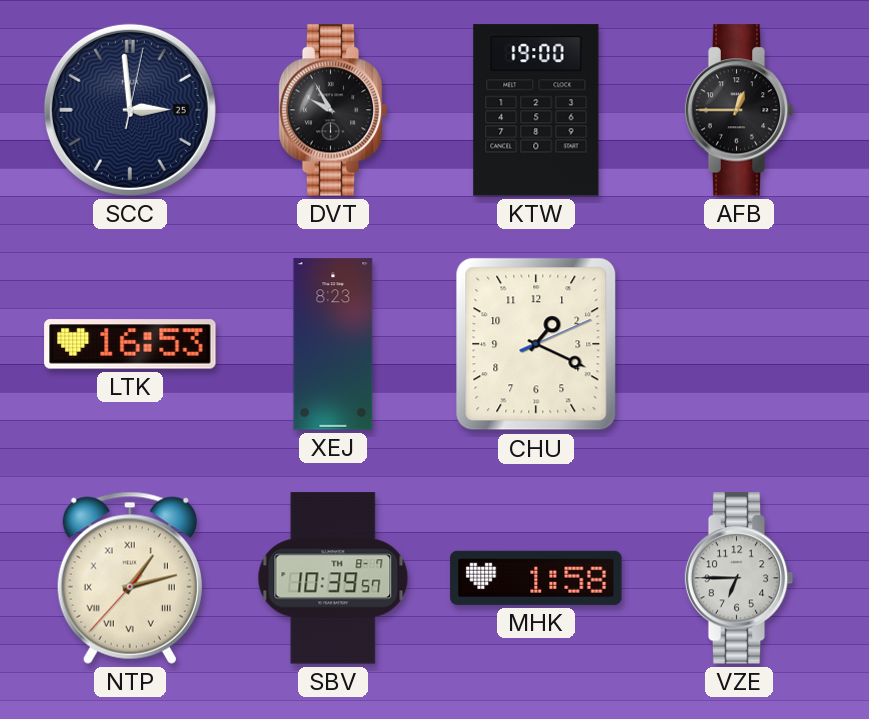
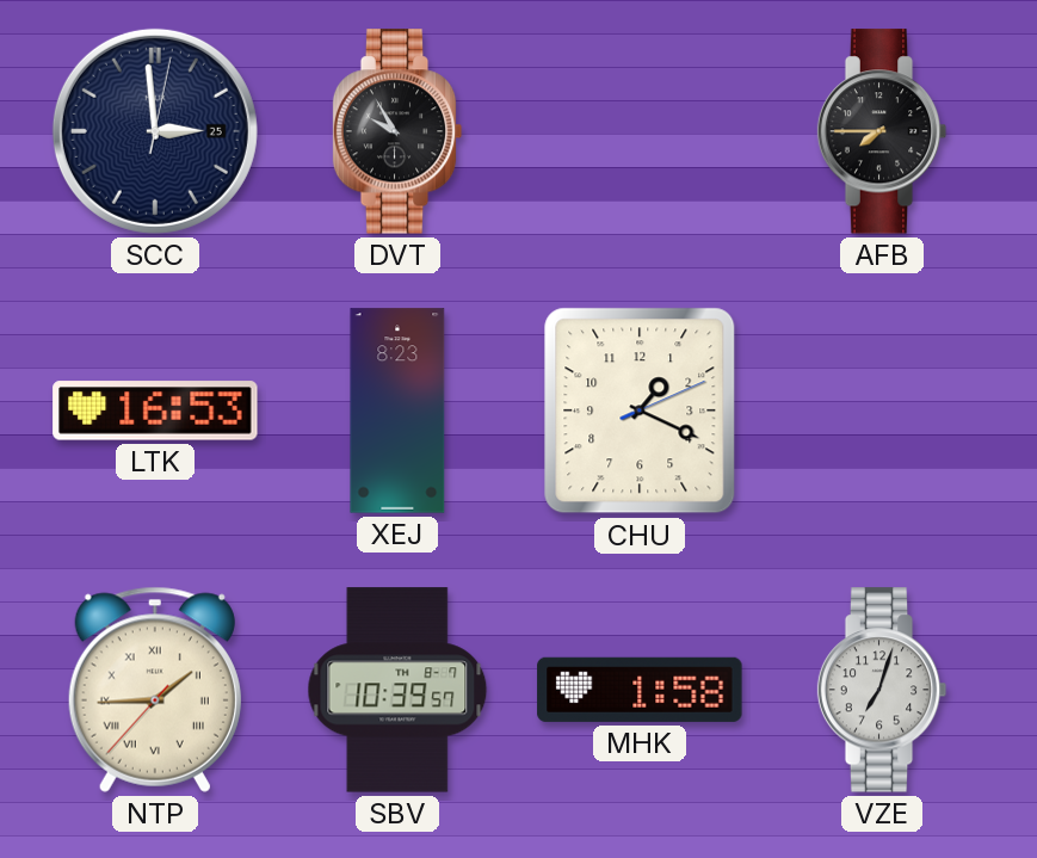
KTW: 19:00 -> none
AFB: 12:45 -> 7:45
NTP: 1:12 -> 1:44
VZE: 6:45 -> 7:03
